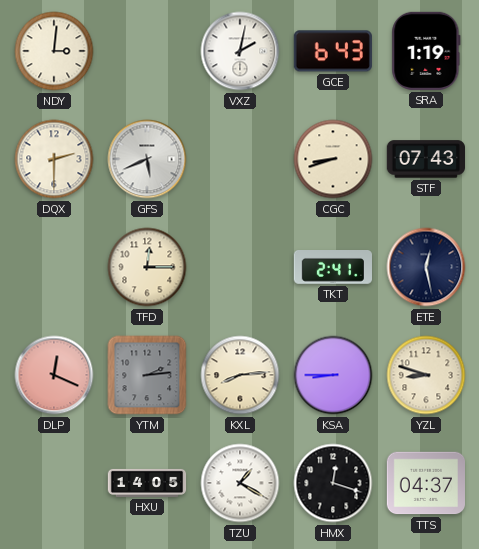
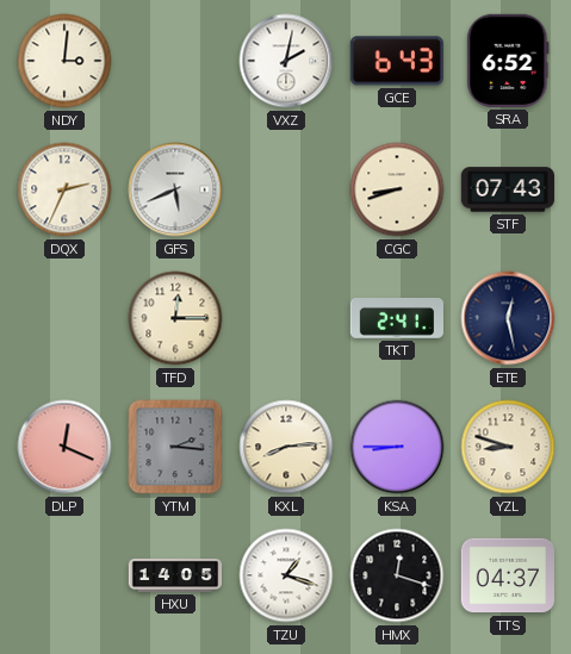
SRA: 1:19 -> 6:52
DQX: 2:30 -> 2:34
YTM: 2:14 -> 2:16
TZU: 1:20 -> 1:18
